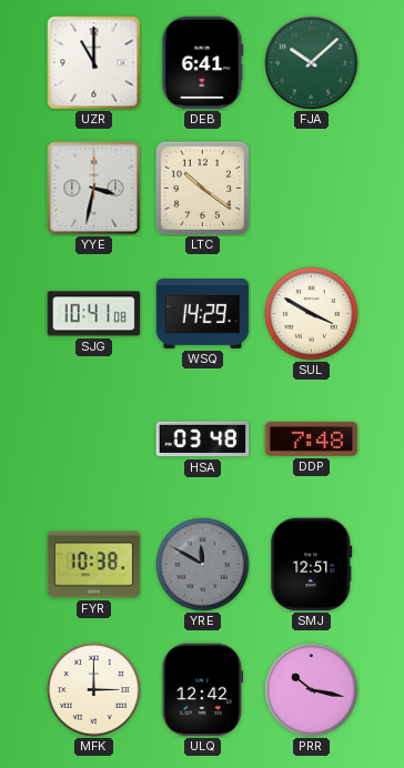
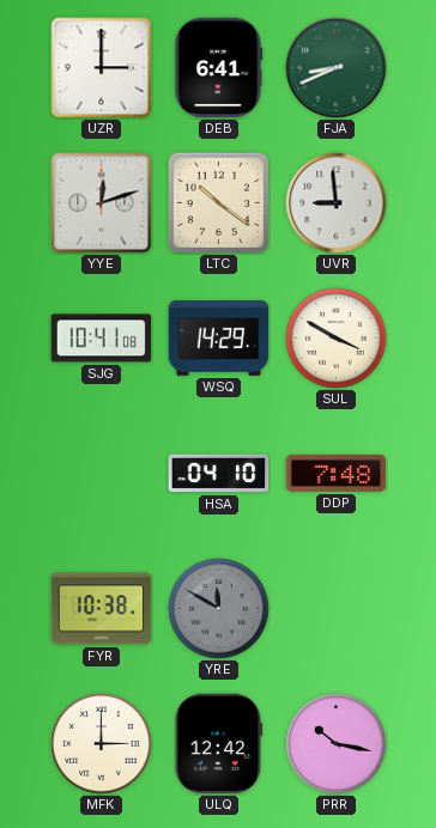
UZR: 11:00 -> 3:00
FJA: 10:08 -> 8:41
YYE: 3:32 -> 12:12
UVR: none -> 8:59
HSA: 03:48 -> 04:10
SMJ: 12:51 -> none
